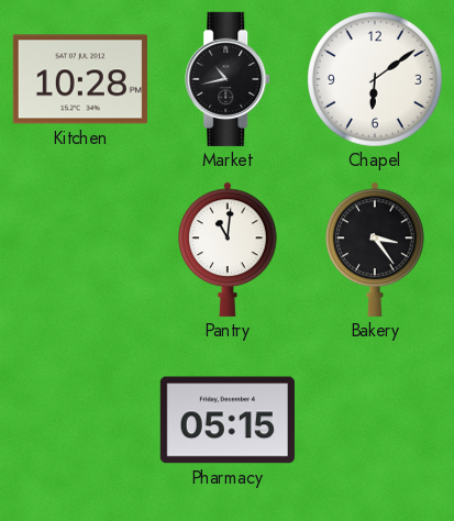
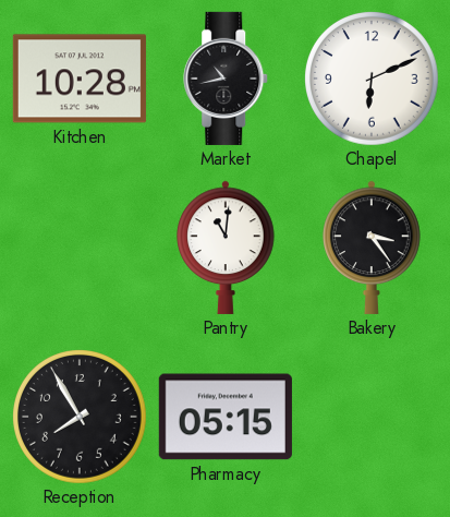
Chapel: 6:09 -> 6:11
Reception: none -> 7:55
